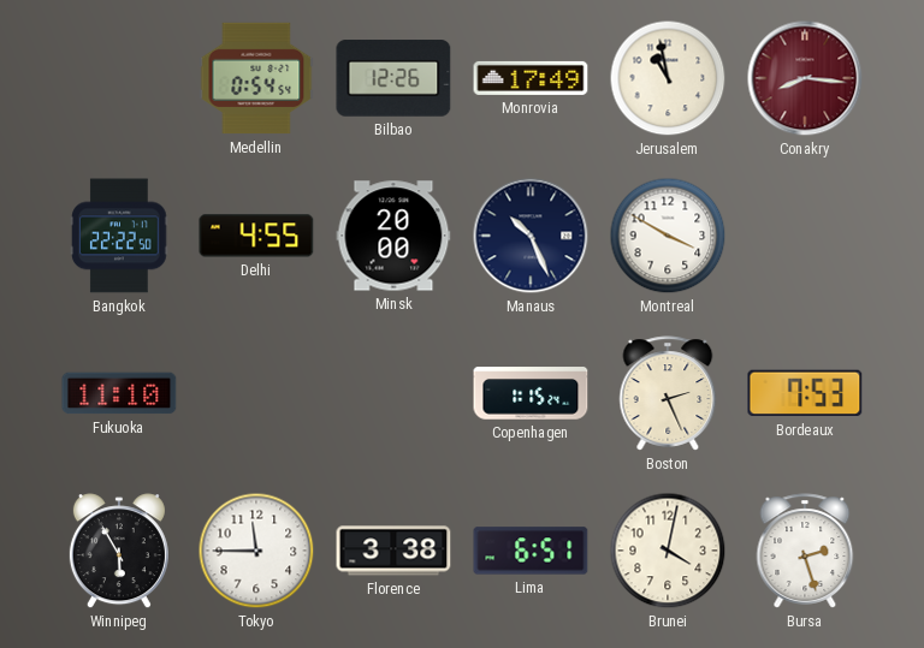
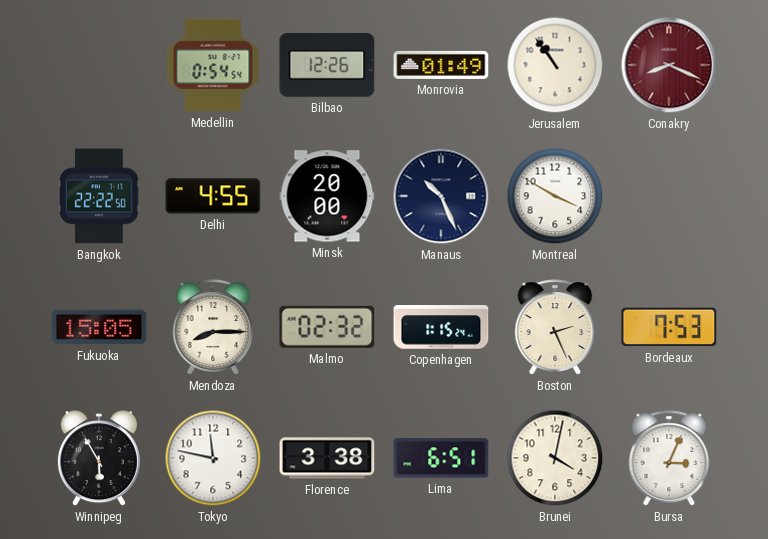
Monrovia: 17:49 -> 01:49
Jerusalem: 10:58 -> 10:54
Conakry: 8:16 -> 8:19
Fukuoka: 11:10 -> 15:05
Mendoza: none -> 8:15
Malmo: none -> 02:32
Tokyo: 11:45 -> 11:47
Bursa: 2:27 -> 3:04
